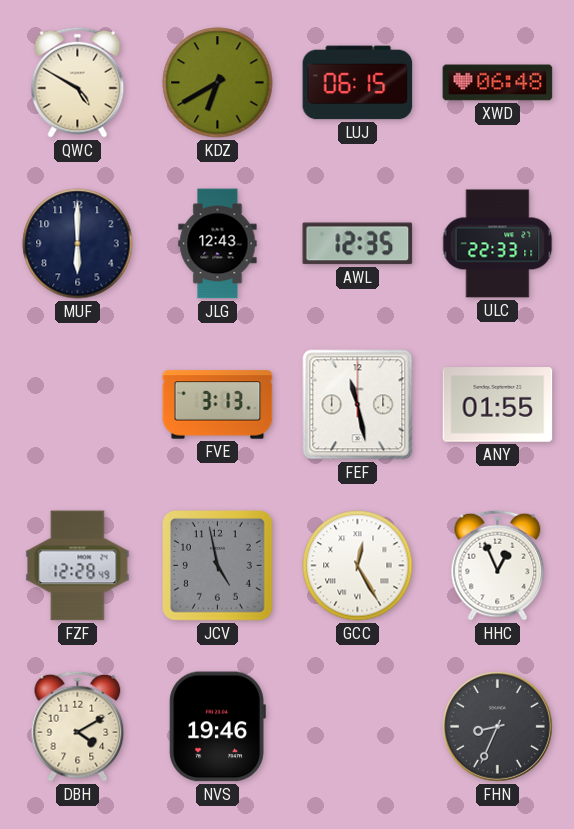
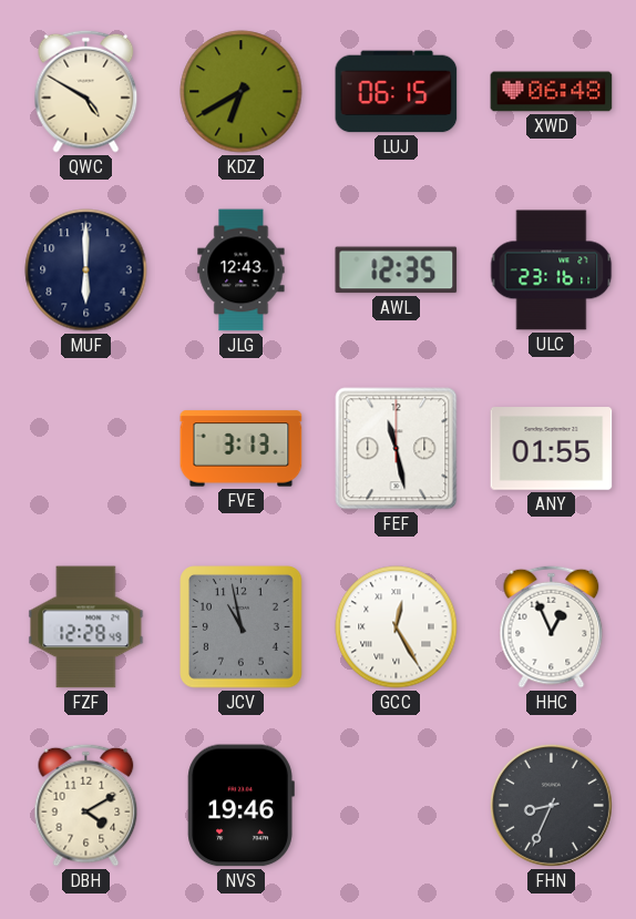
ULC: 22:33 -> 23:16
JCV: 4:58 -> 10:58
